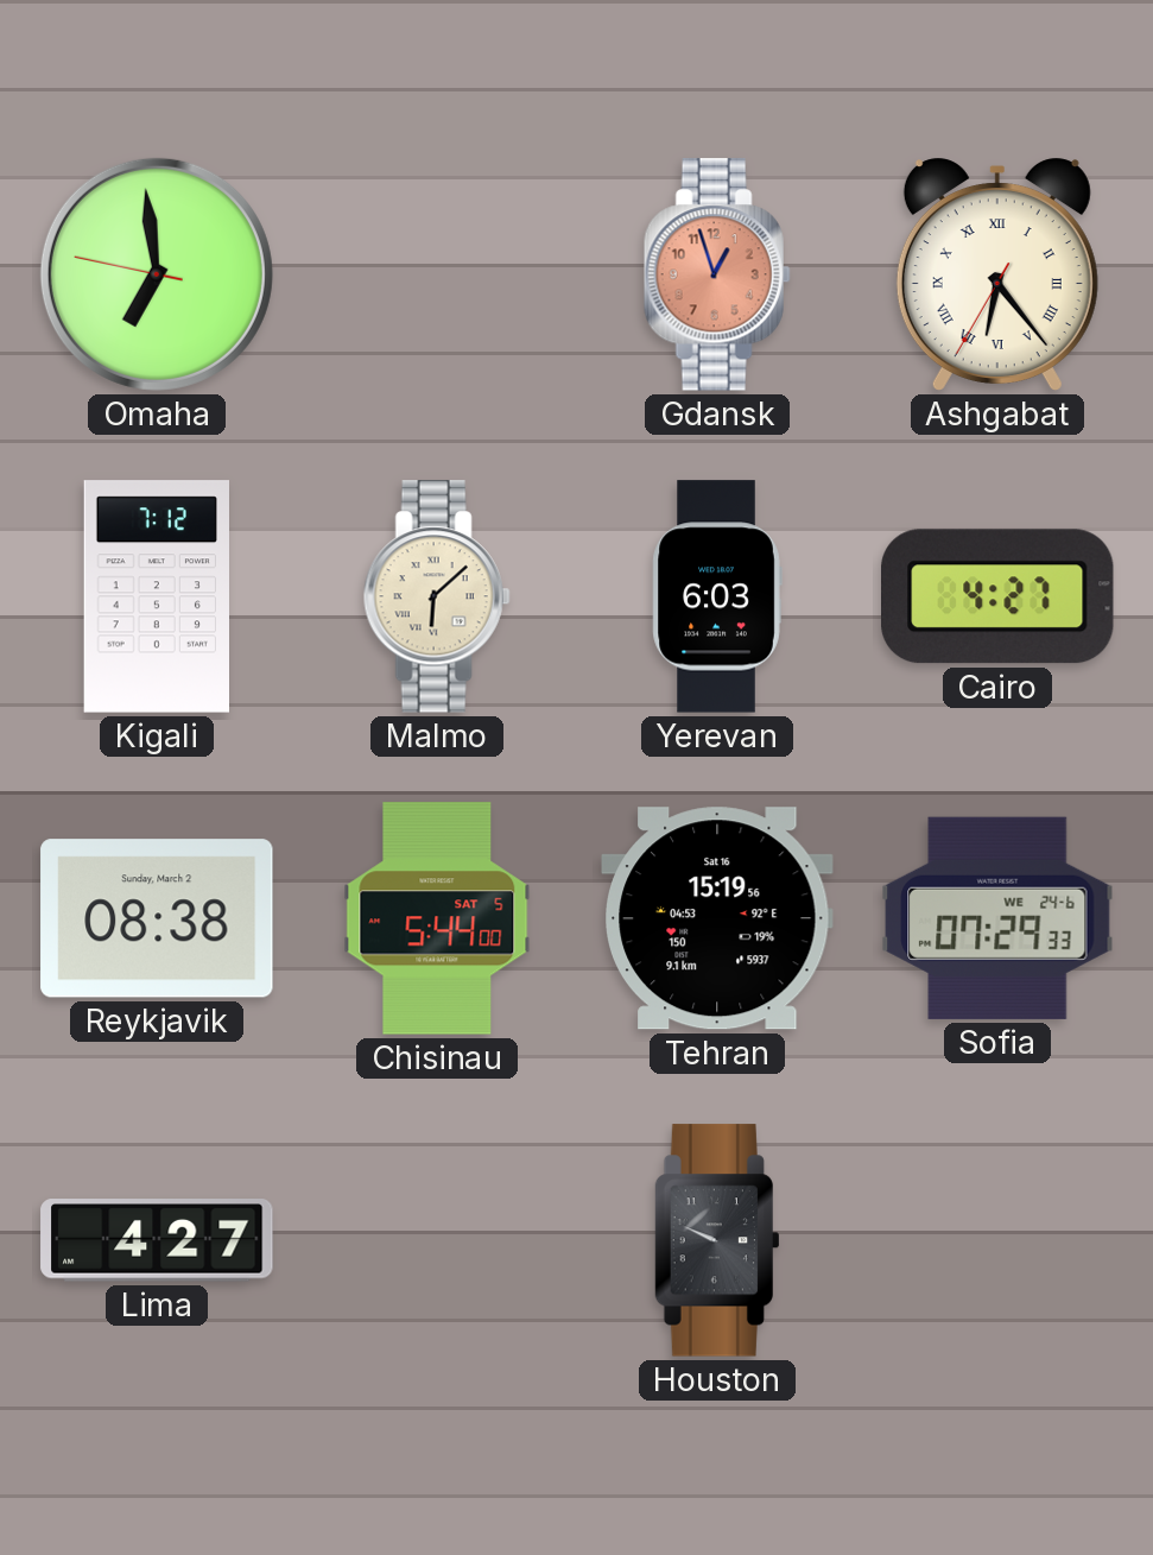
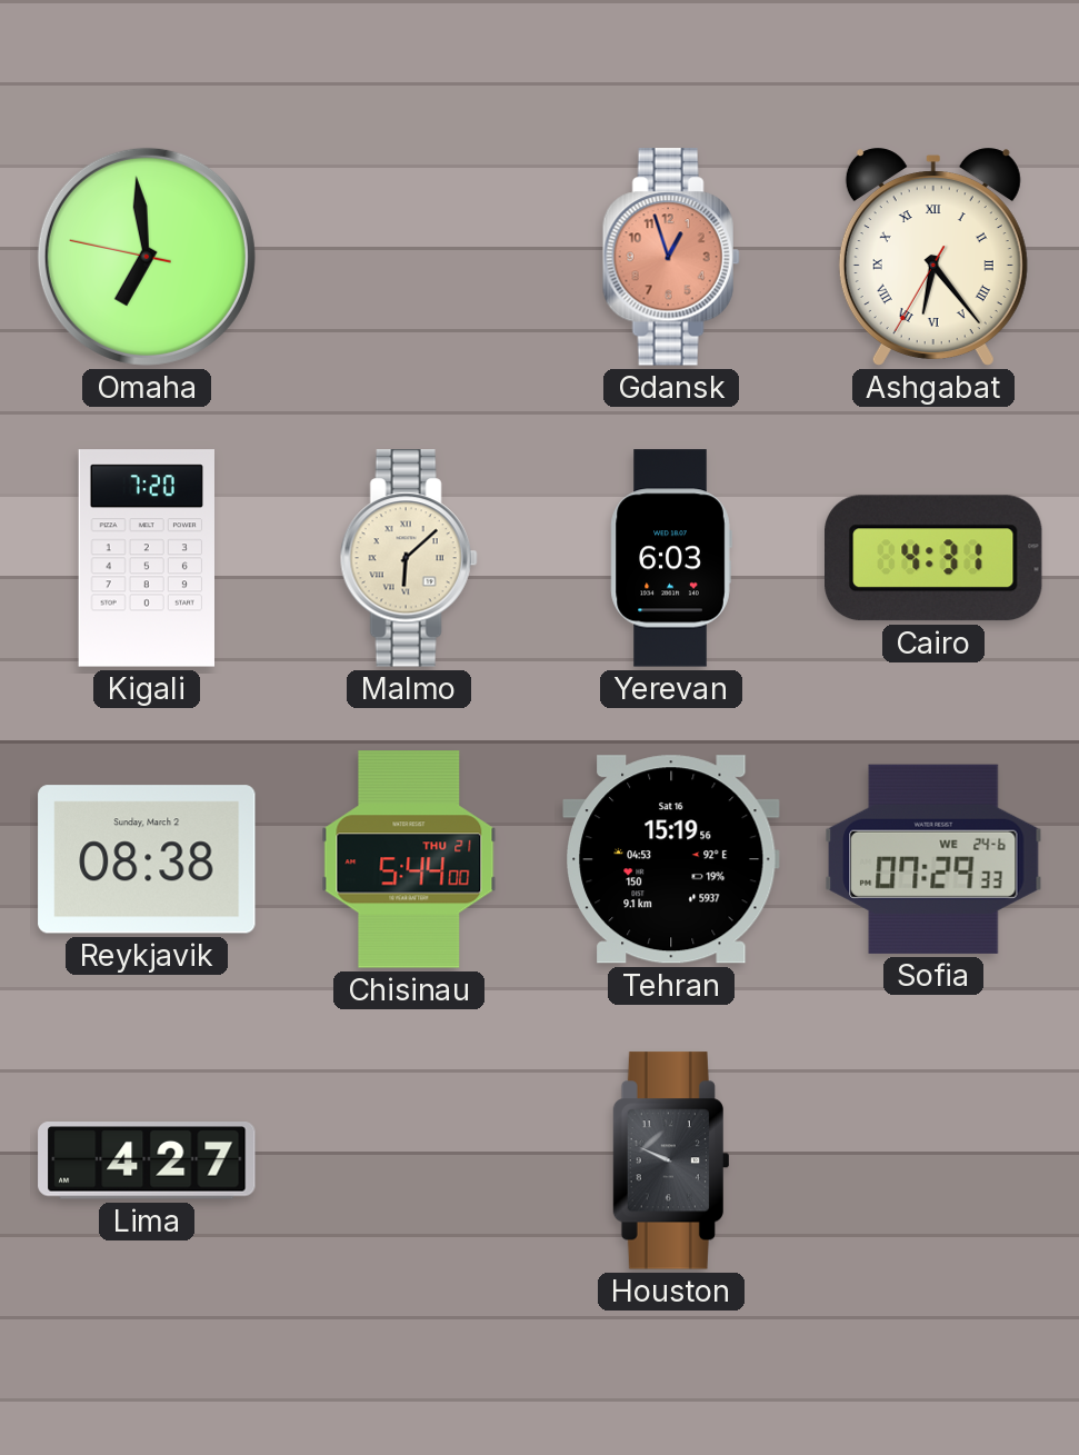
Kigali: 7:12 -> 7:20
Cairo: 4:27 -> 4:31
Chisinau date: SAT 5 -> THU 21
